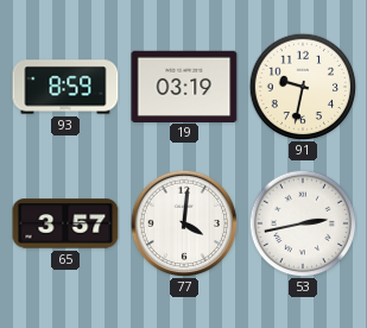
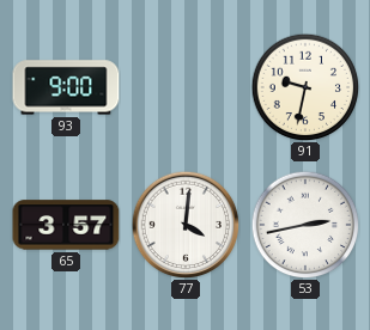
93: 8:59 -> 9:00
19: 03:19 -> none
